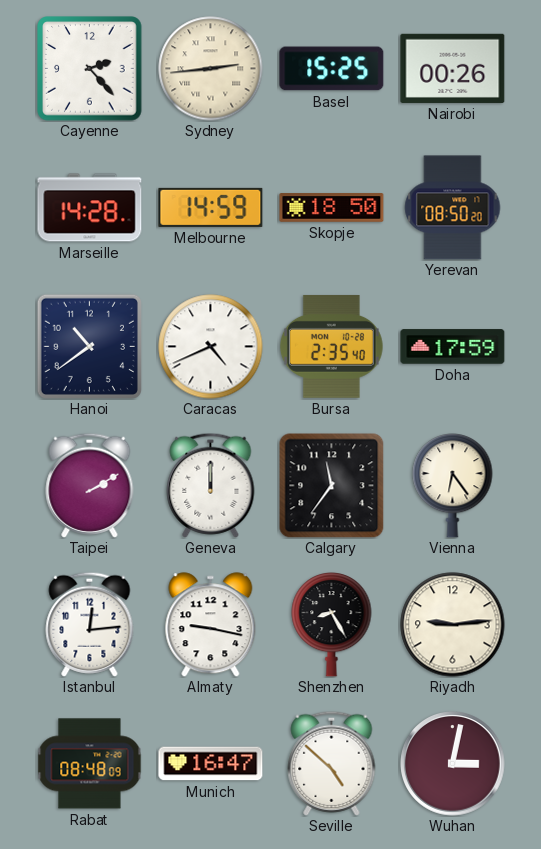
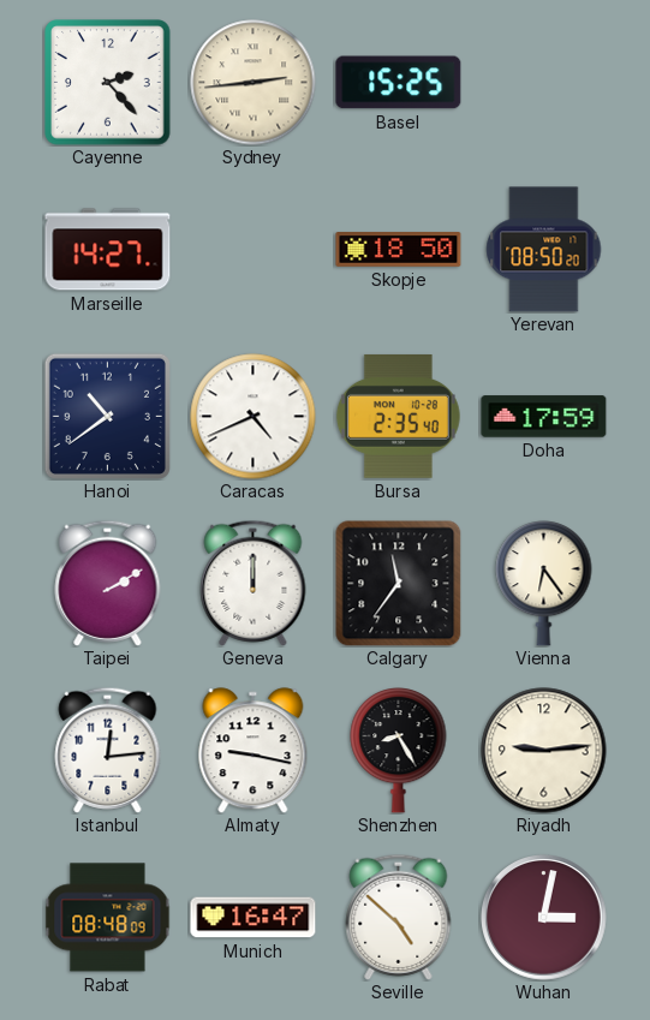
Nairobi: 00:26 -> none
Marseille: 14:28 -> 14:27
Melbourne: 14:59 -> none
